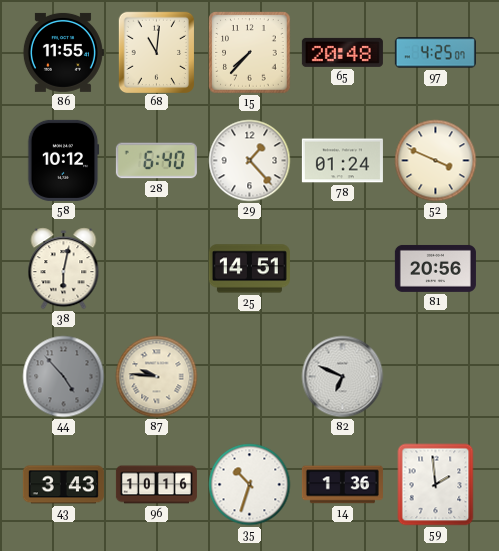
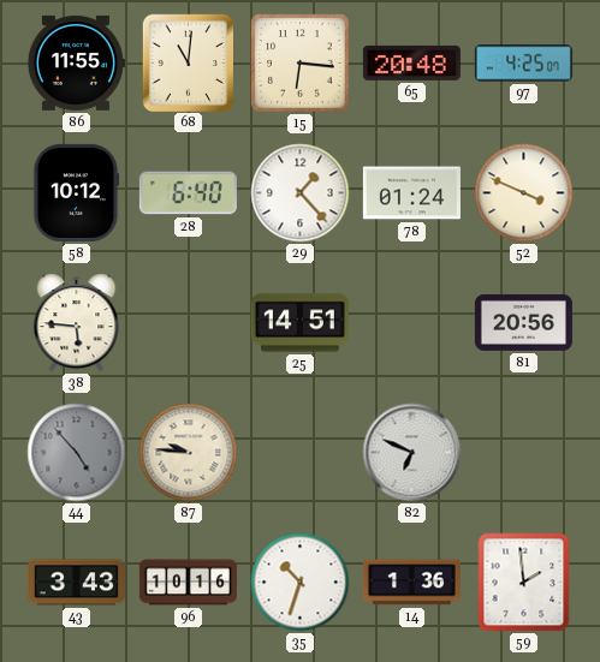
15: 7:37 -> 6:16
38: 6:02 -> 5:46
